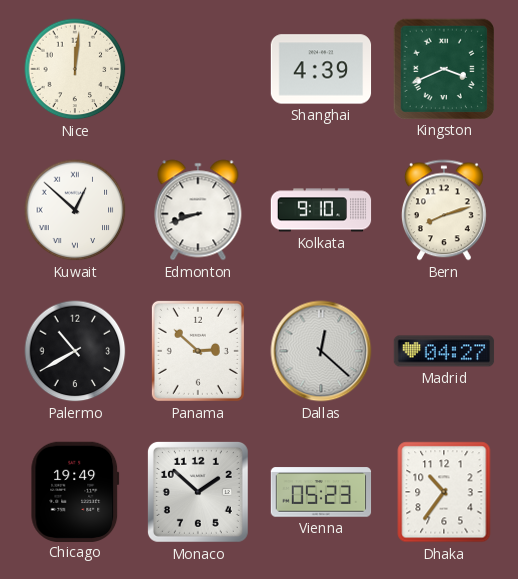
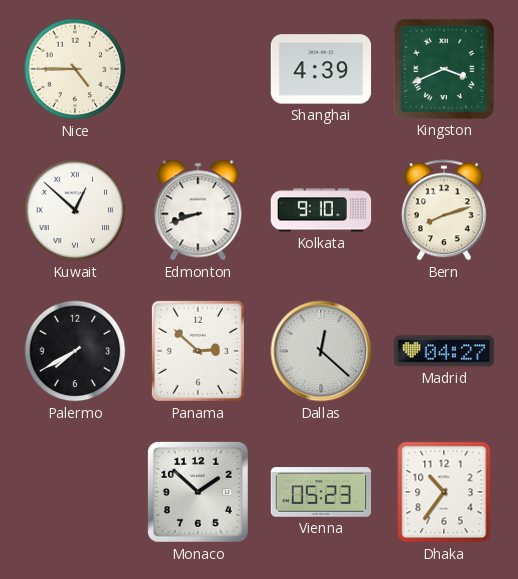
Nice: 12:01 -> 4:45
Palermo: 10:40 -> 7:40
Chicago: 19:49 -> none
